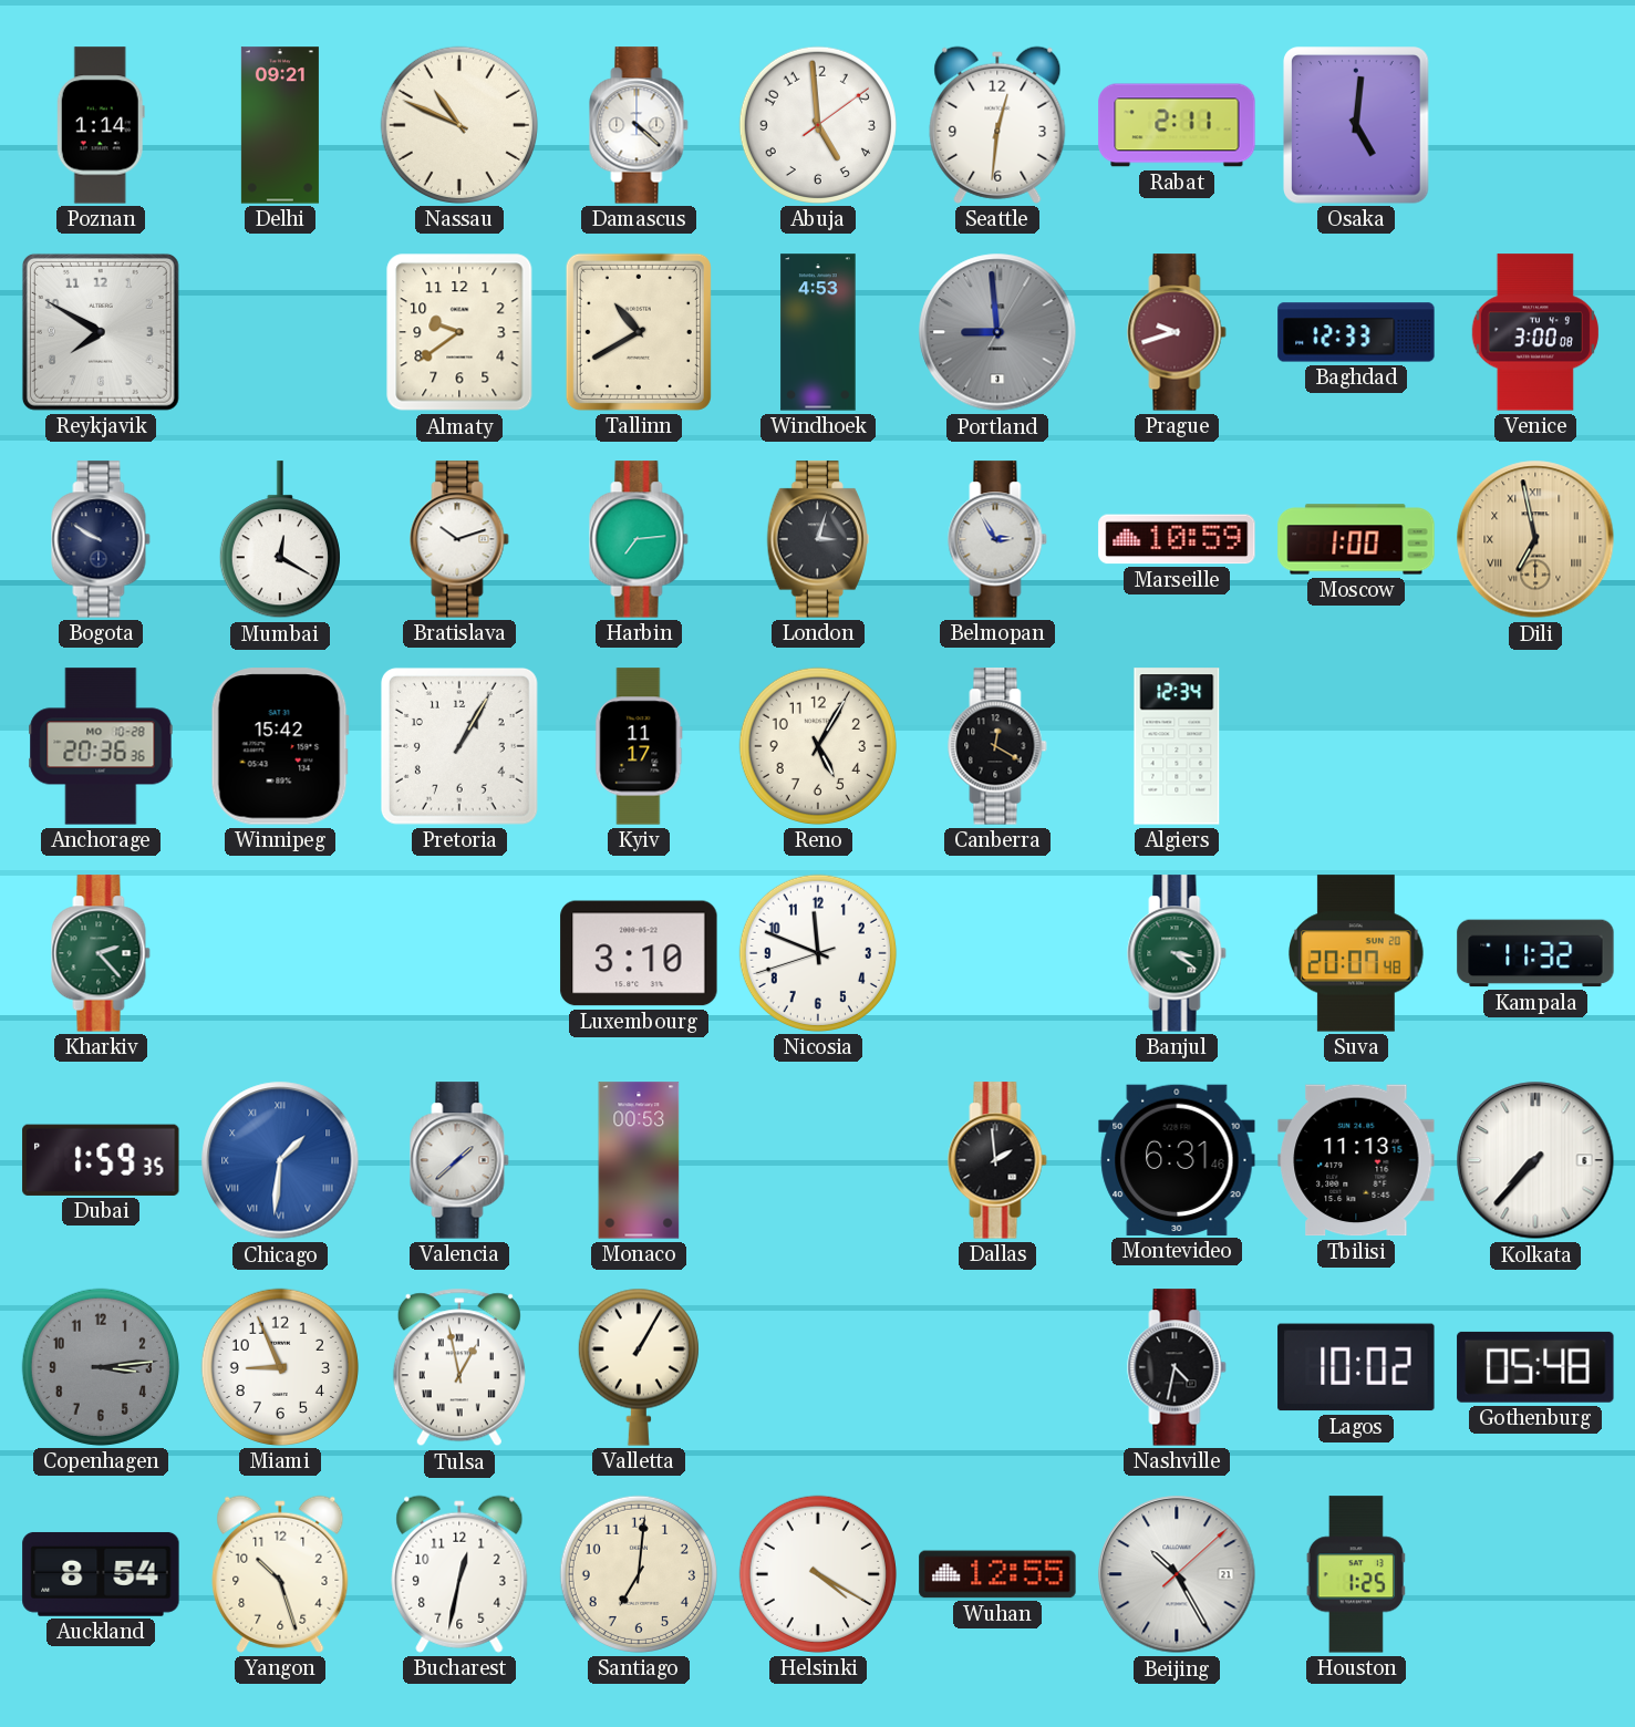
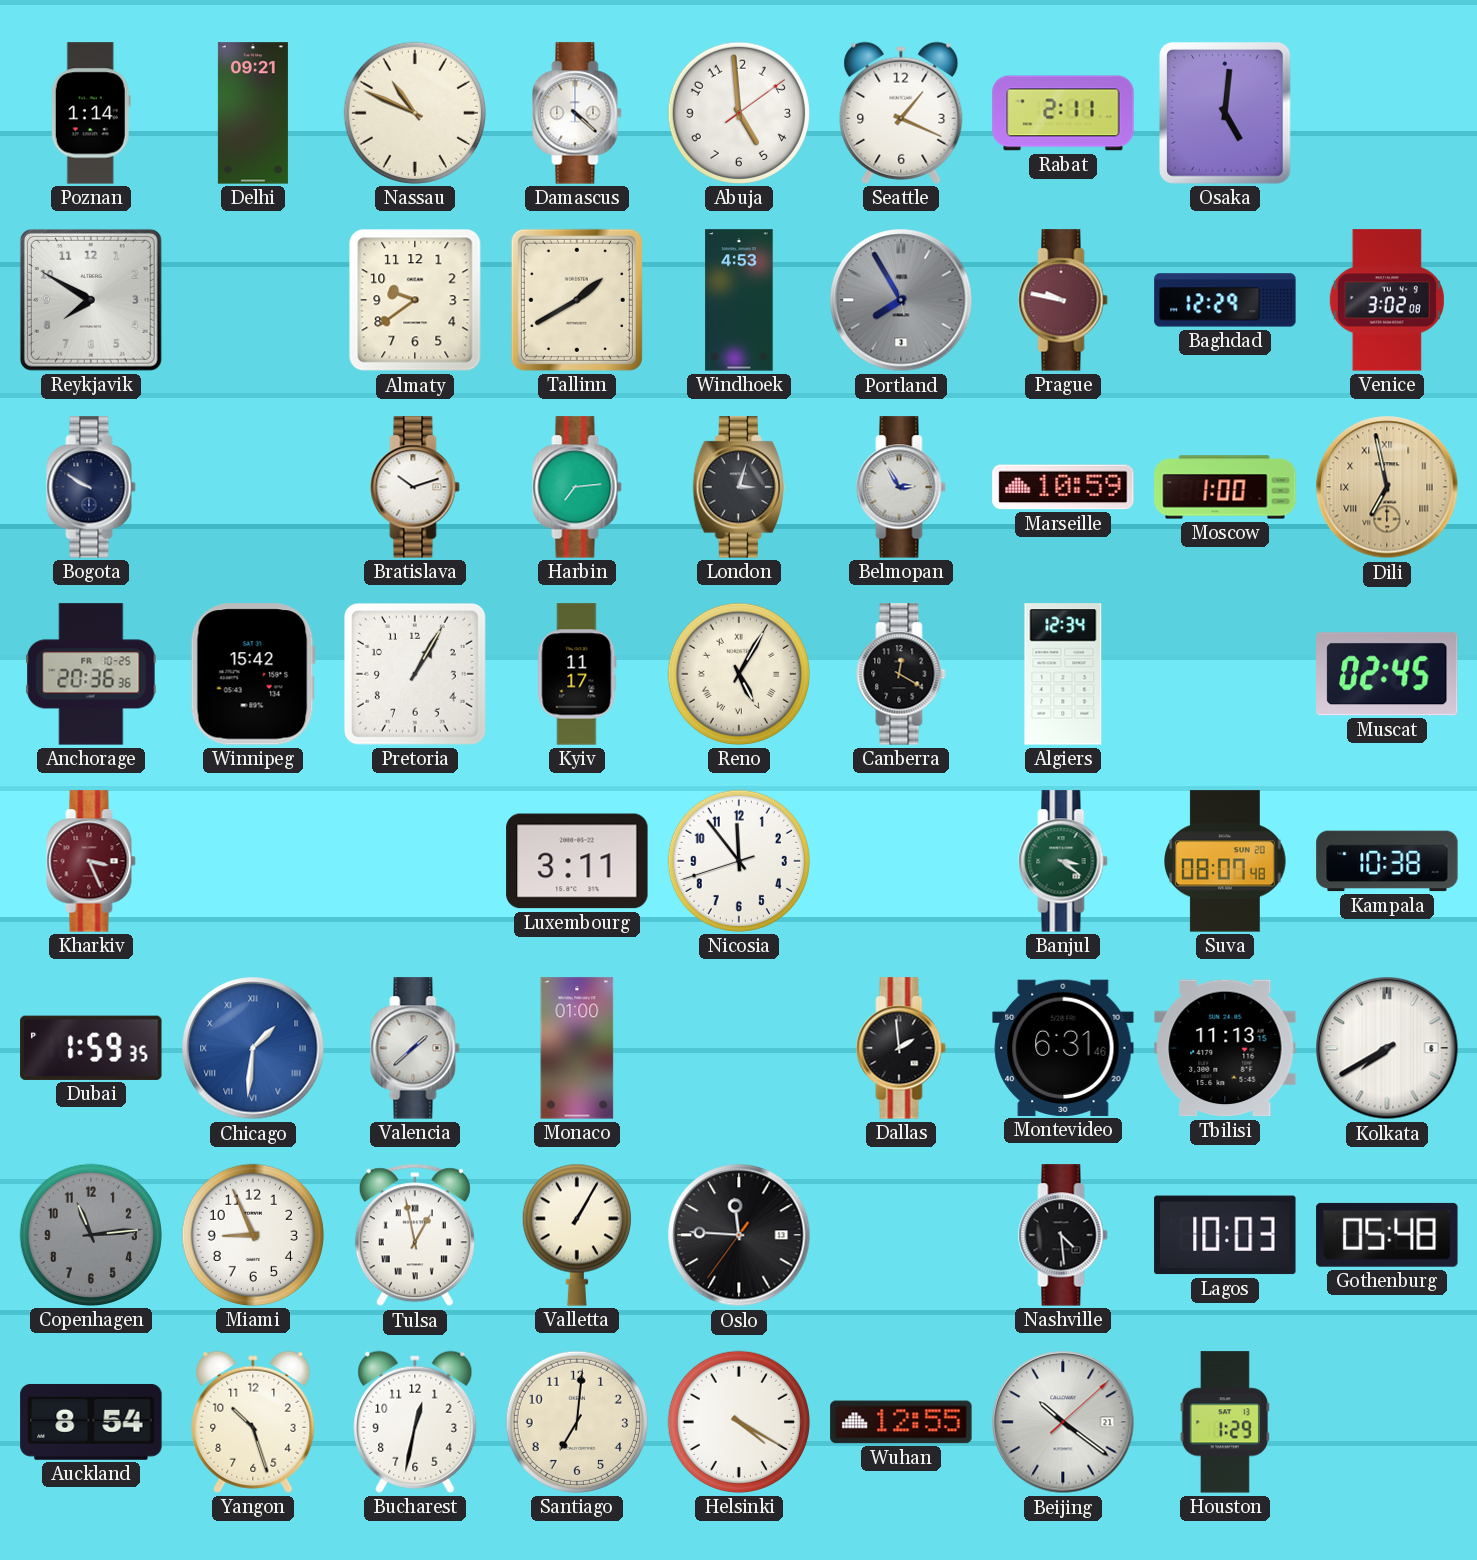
Seattle: 12:31 -> 1:19
Tallinn: 10:40 -> 1:40
Portland: 8:59 -> 7:54
Prague: 9:42 -> 9:47
Baghdad: 12:33 -> 12:29
Venice: 3:00 -> 3:02
Mumbai: 12:20 -> none
Anchorage date: MO 10-28 -> FR 10-25
Reno numerals: Arabic -> Roman
Muscat: none -> 02:45
Kharkiv: 2:23 -> 3:26
Kharkiv dial: green -> burgundy
Luxembourg: 3:10 -> 3:11
Nicosia: 11:48 -> 11:53
Suva: 20:07 -> 08:07
Kampala: 11:32 -> 10:38
Monaco: 00:53 -> 01:00
Kolkata: 7:37 -> 7:40
Copenhagen: 3:14 -> 11:14
Oslo: none -> 11:45
Nashville: 4:32 -> 4:29
Lagos: 10:02 -> 10:03
Beijing: 10:25 -> 10:21
Houston: 1:25 -> 1:29
